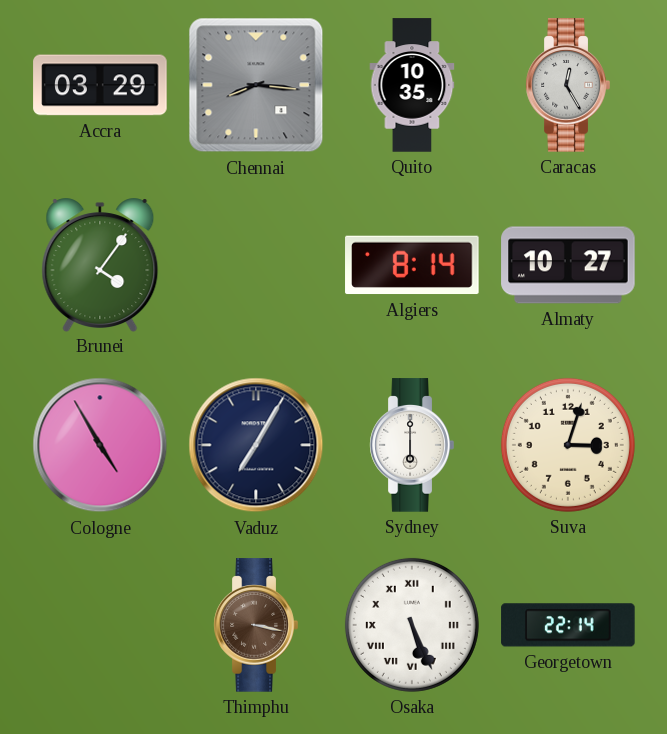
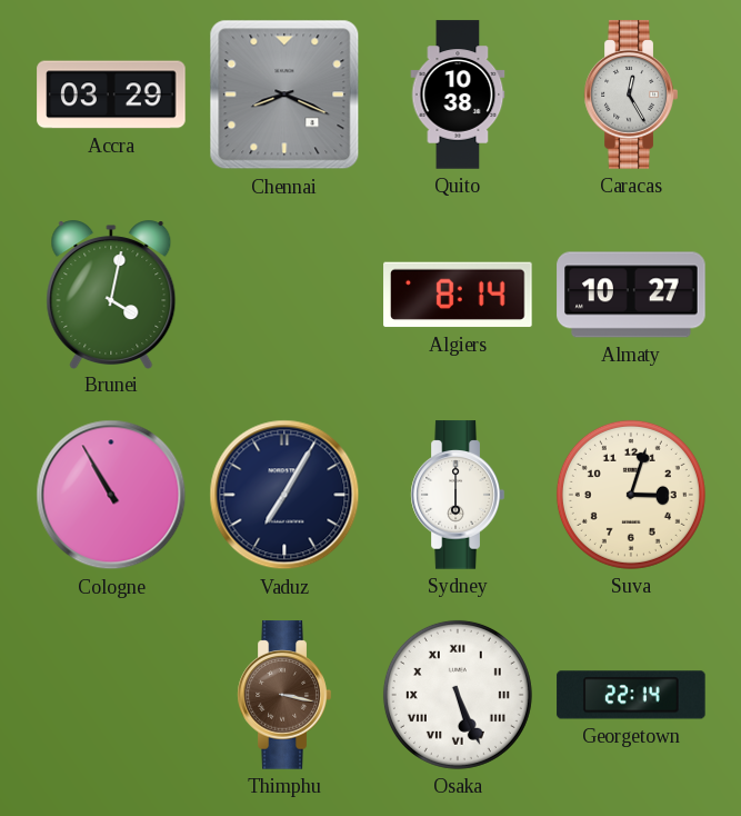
Chennai: 8:16 -> 8:19
Quito: 10:35 -> 10:38
Brunei: 4:06 -> 4:02
Cologne: 4:55 -> 10:55
